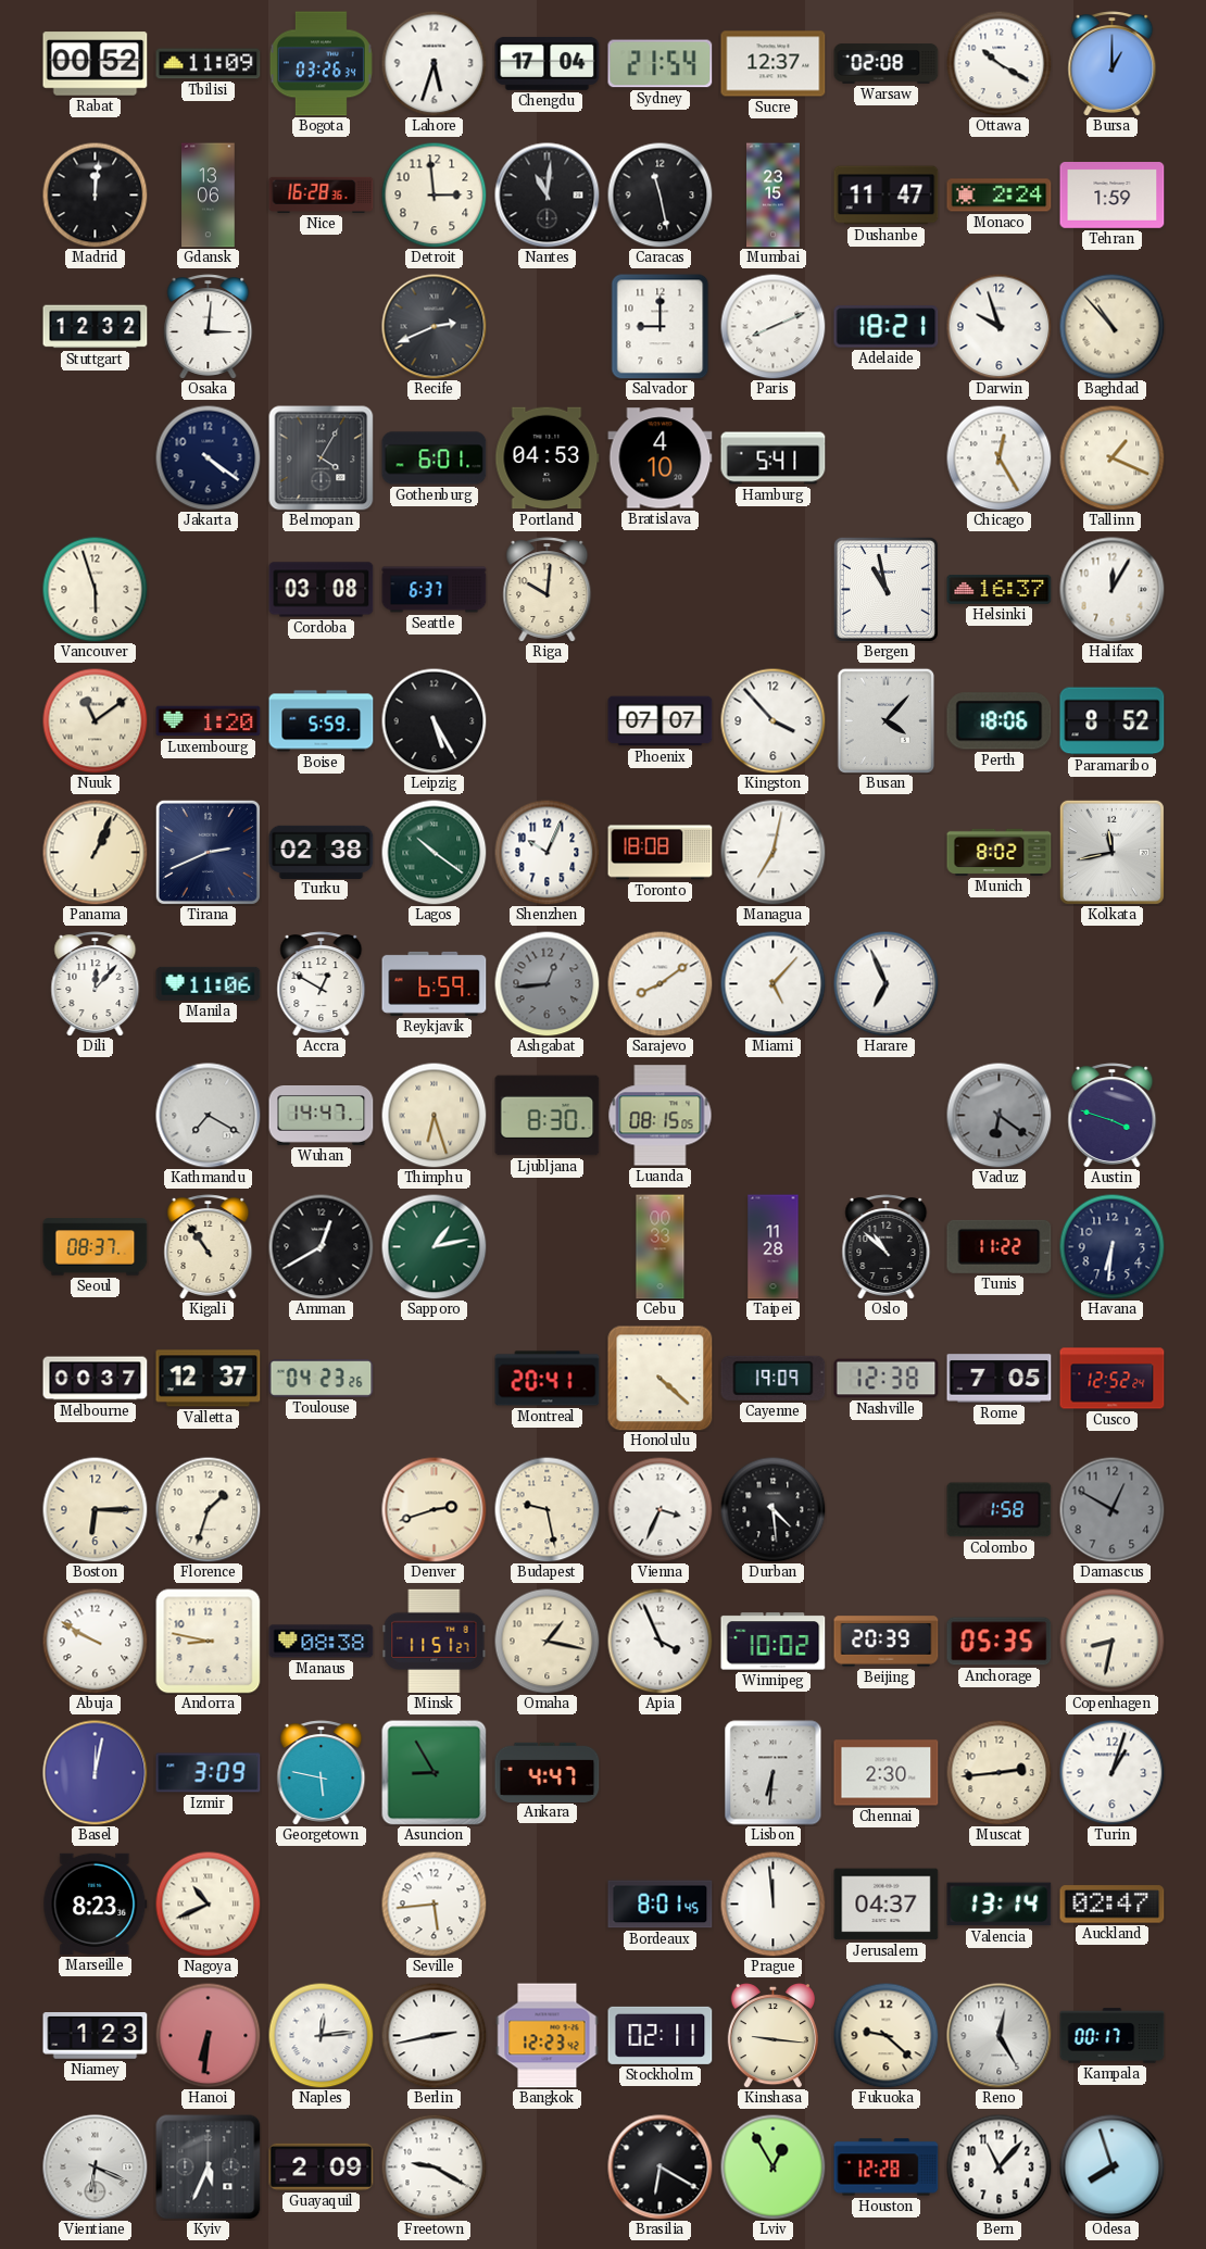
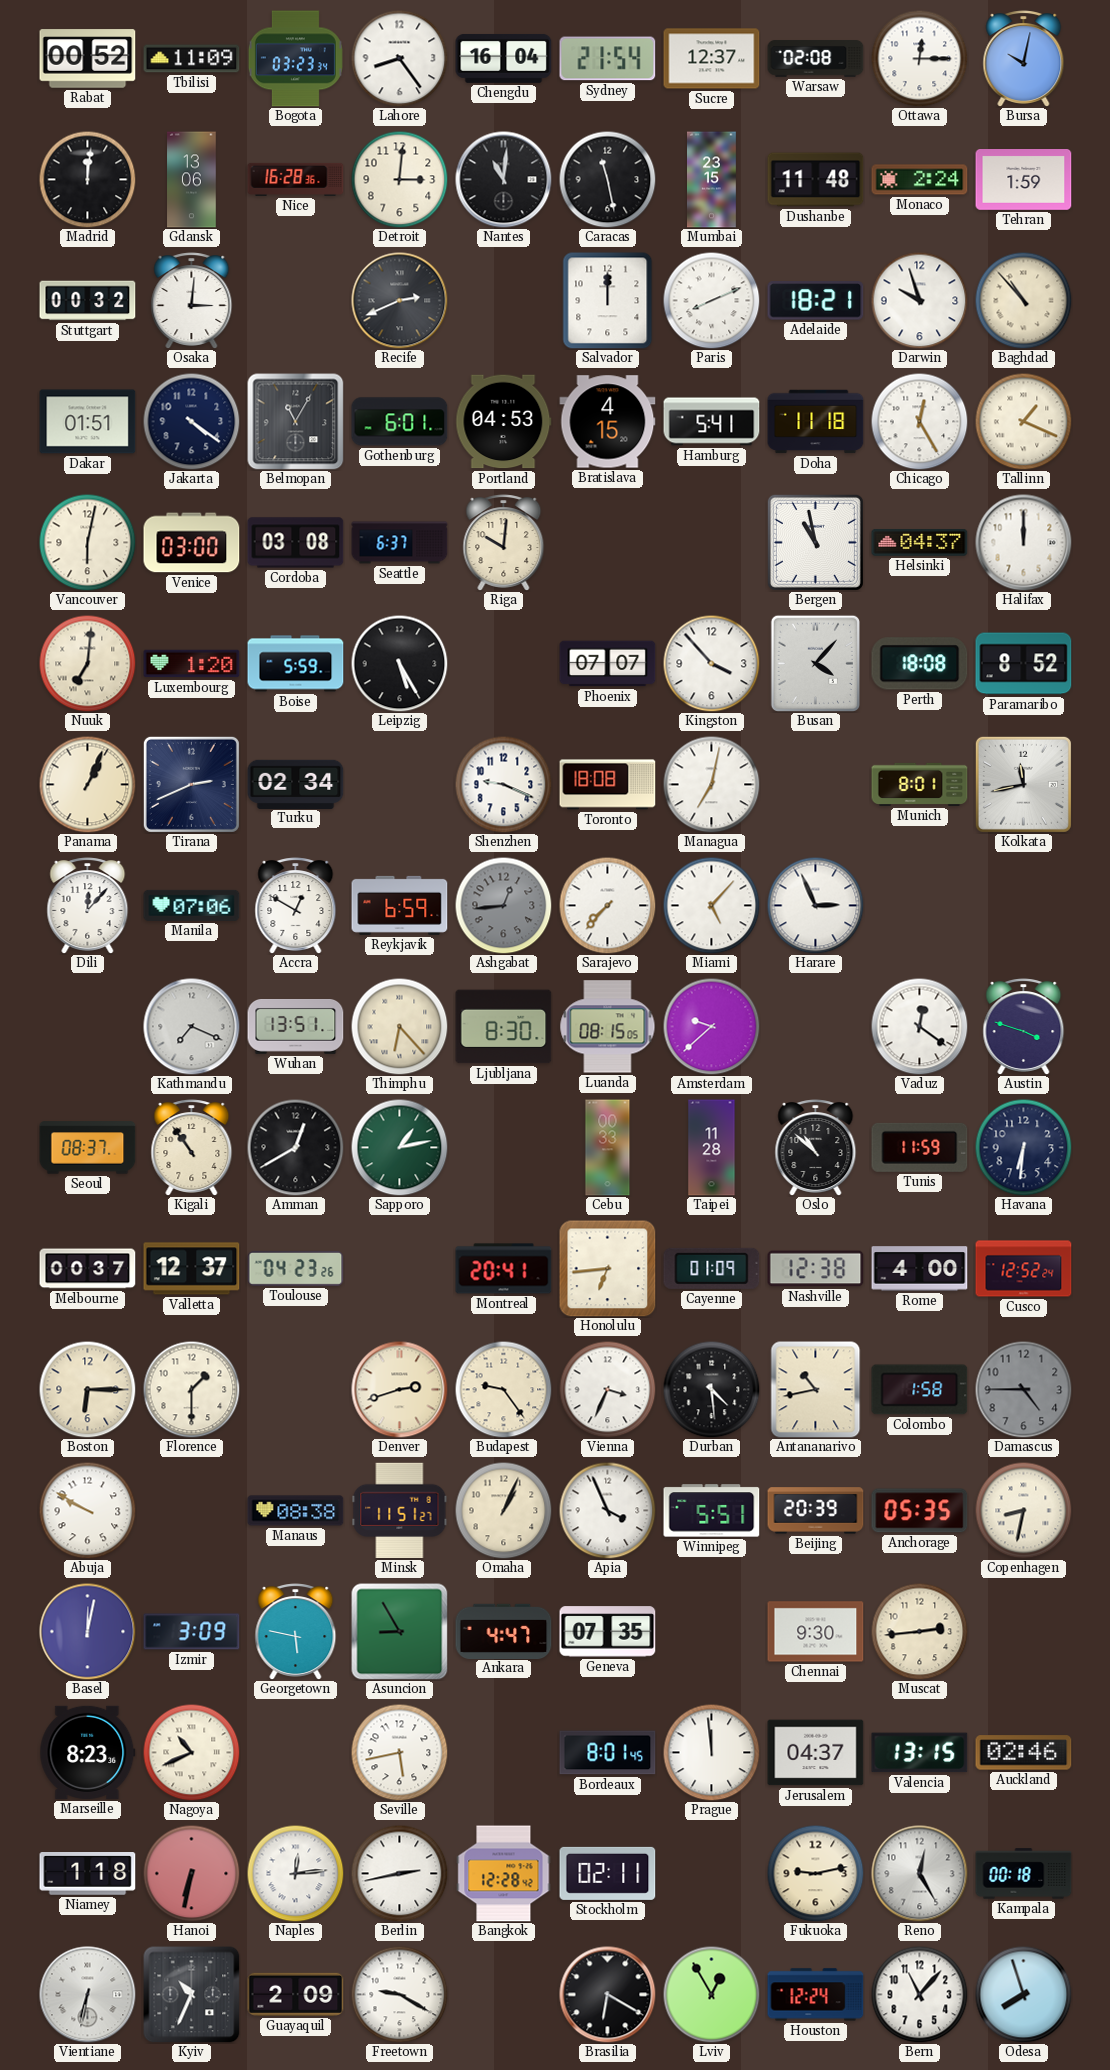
Bogota: 03:26 -> 03:23
Lahore: 5:33 -> 8:24
Chengdu: 17:04 -> 16:04
Ottawa: 10:20 -> 12:15
Bursa: 1:00 -> 10:02
Detroit: 2:59 -> 3:01
Dushanbe: 11:47 -> 11:48
Stuttgart: 12:32 -> 00:32
Salvador: 9:00 -> 12:00
Dakar: none -> 01:51
Belmopan: 4:05 -> 11:05
Bratislava: 4:10 -> 4:15
Doha: none -> 11:18
Vancouver: 5:57 -> 6:02
Venice: none -> 03:00
Helsinki: 16:37 -> 04:37
Halifax: 12:05 -> 12:00
Nuuk: 11:09 -> 7:01
Perth: 18:06 -> 18:08
Turku: 02:38 -> 02:34
Lagos: 10:21 -> none
Shenzhen: 10:04 -> 9:19
Munich: 8:02 -> 8:01
Manila: 11:06 -> 07:06
Sarajevo: 8:09 -> 7:37
Harare: 6:56 -> 2:56
Kathmandu: 7:20 -> 7:19
Wuhan: 14:47 -> 13:51
Thimphu: 6:27 -> 6:23
Amsterdam: none -> 9:38
Vaduz: 6:21 -> 12:21
Vaduz dial: grey -> white
Tunis: 11:22 -> 11:59
Honolulu: 4:22 -> 6:44
Cayenne: 19:09 -> 01:09
Rome: 7:05 -> 4:00
Florence: 1:33 -> 1:30
Budapest: 9:28 -> 9:24
Antananarivo: none -> 10:43
Damascus: 12:50 -> 4:45
Andorra: 8:47 -> none
Omaha: 1:17 -> 1:04
Winnipeg: 10:02 -> 5:51
Geneva: none -> 07:35
Lisbon: 6:31 -> none
Chennai: 2:30 -> 9:30
Turin: 1:03 -> none
Seville: 5:44 -> 5:43
Valencia: 13:14 -> 13:15
Auckland: 02:47 -> 02:46
Niamey: 1:23 -> 1:18
Hanoi: 6:31 -> 6:32
Bangkok: 12:23 -> 12:28
Kinshasa: 9:16 -> none
Fukuoka: 9:22 -> 9:13
Kampala: 00:17 -> 00:18
Vientiane: 6:19 -> 6:32
Kyiv: 5:34 -> 10:34
Houston: 12:28 -> 12:24
